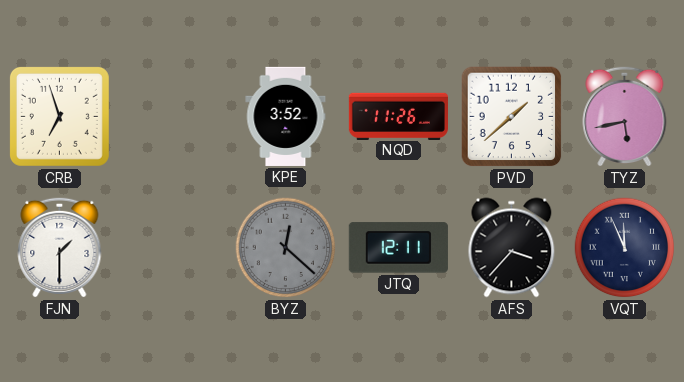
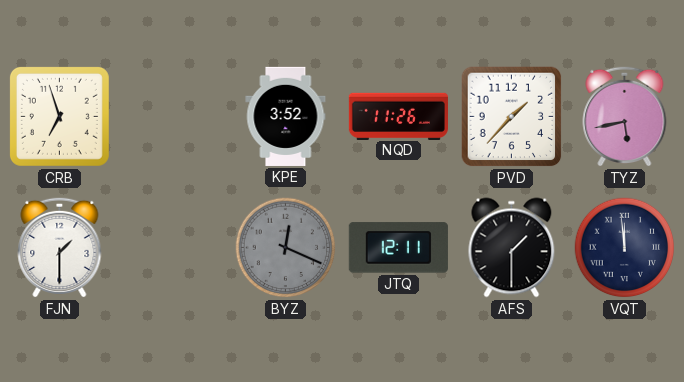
PVD: 1:38 -> 1:37
BYZ: 12:22 -> 12:19
AFS: 3:37 -> 1:30
VQT: 11:56 -> 11:59
